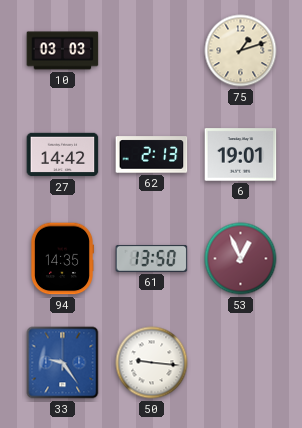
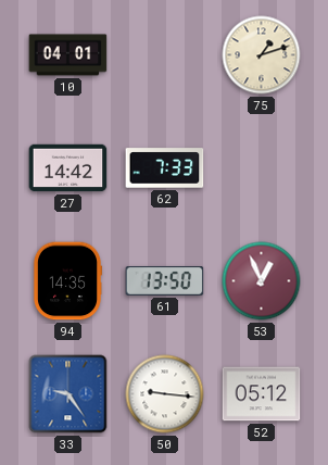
10: 03:03 -> 04:01
62: 2:13 -> 7:33
6: 19:01 -> none
52: none -> 05:12
